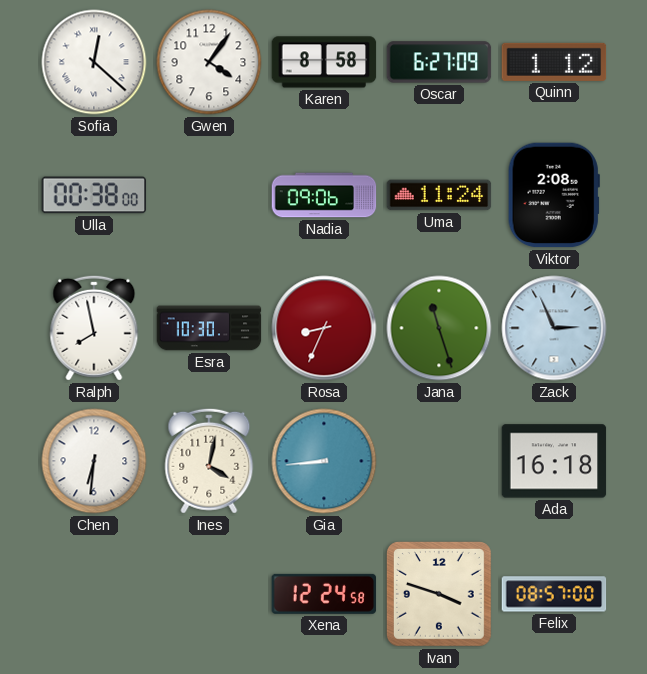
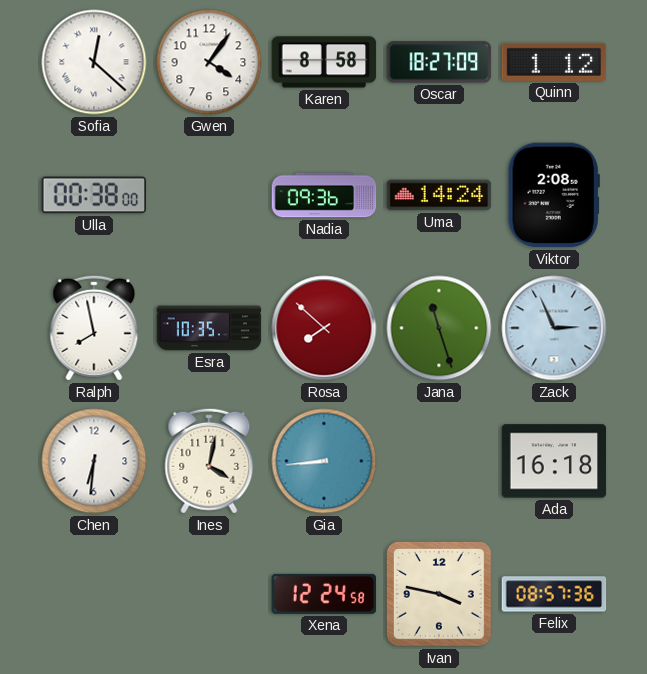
Oscar: 6:27 -> 18:27
Nadia: 09:06 -> 09:36
Uma: 11:24 -> 14:24
Esra: 10:30 -> 10:35
Rosa: 8:34 -> 7:52
Ivan: 3:48 -> 3:47
Felix: 08:57:00 -> 08:57:36
